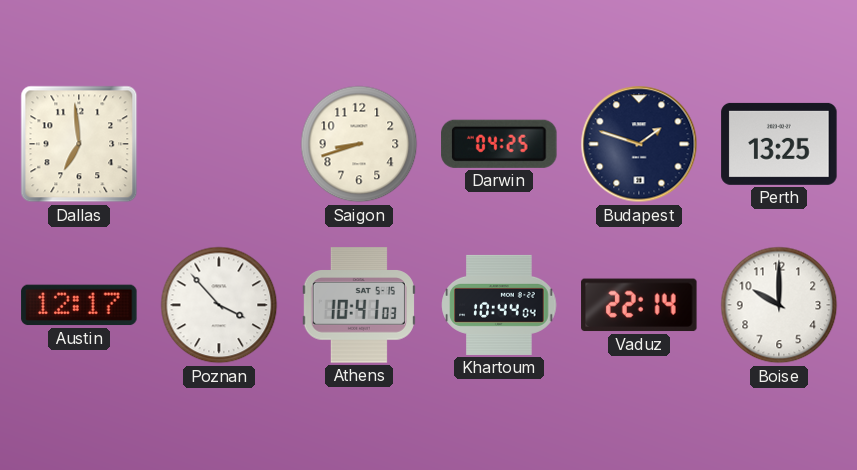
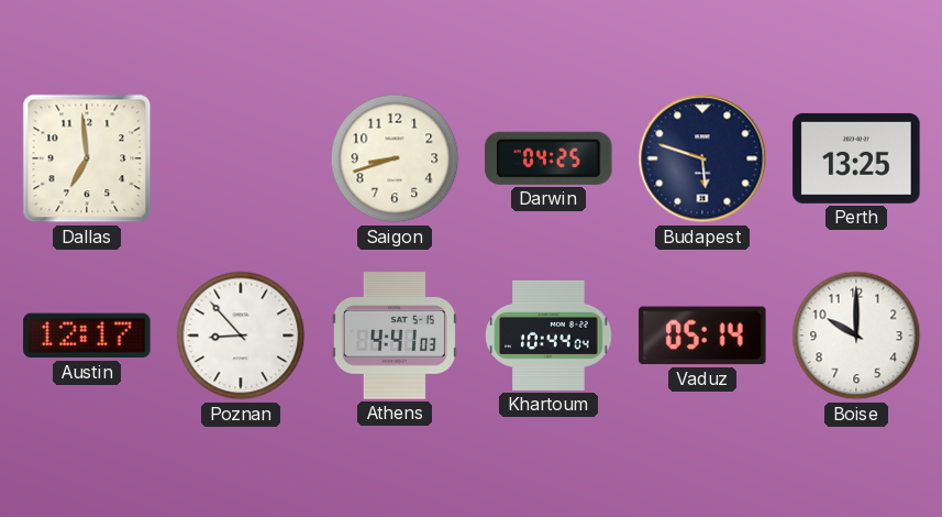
Budapest: 1:48 -> 5:48
Poznan: 3:53 -> 8:53
Athens: 10:41 -> 4:41
Vaduz: 22:14 -> 05:14
